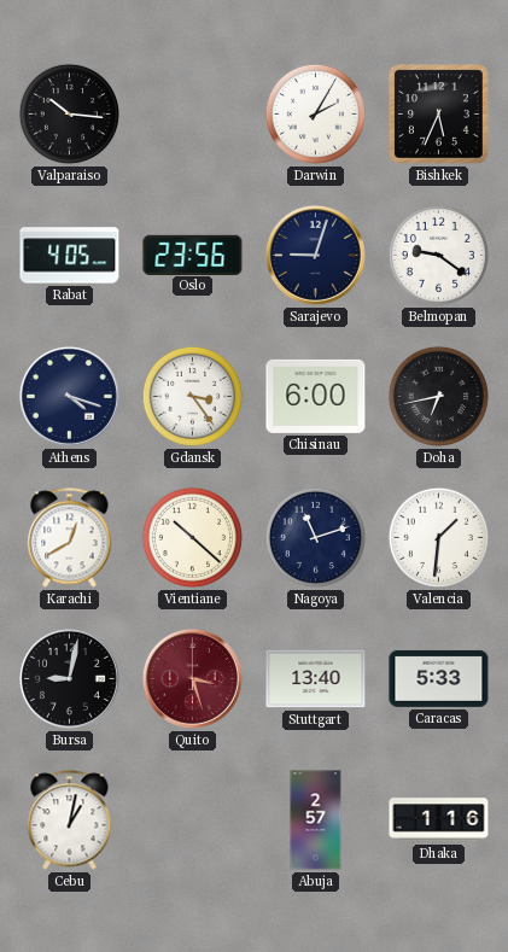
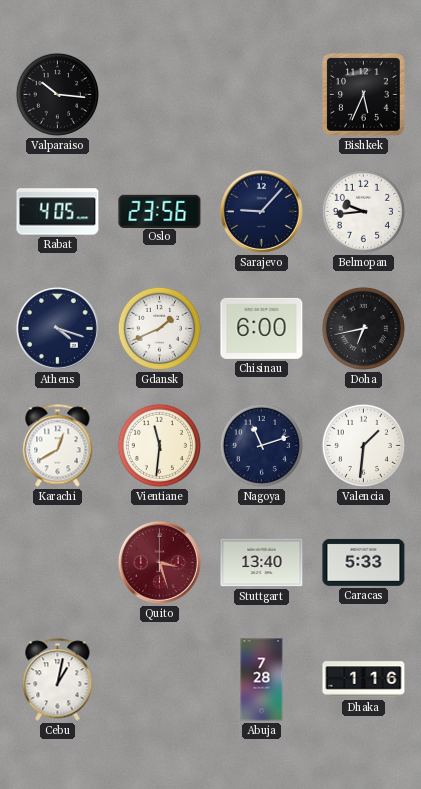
Darwin: 2:05 -> none
Sarajevo: 9:03 -> 9:07
Belmopan: 9:21 -> 9:44
Gdansk: 3:24 -> 1:41
Vientiane: 10:22 -> 11:31
Bursa: 9:02 -> none
Abuja: 2:57 -> 7:28
